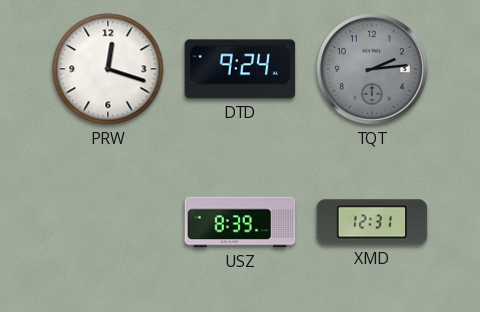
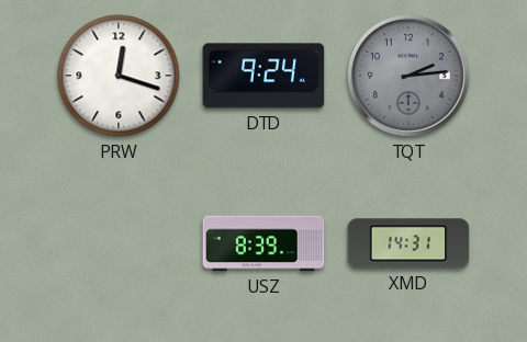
XMD: 12:31 -> 14:31
